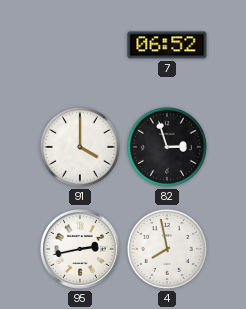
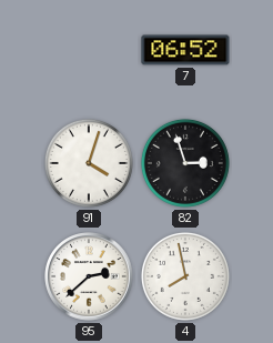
91: 4:00 -> 4:03
95: 2:43 -> 2:38
